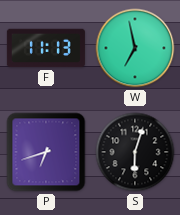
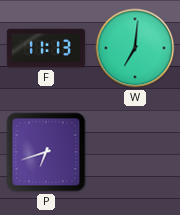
W: 6:58 -> 7:01
S: 6:03 -> none
